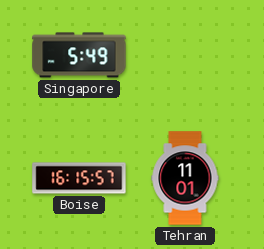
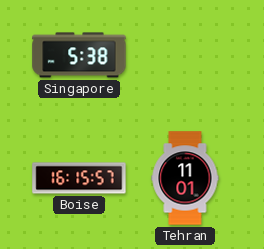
Singapore: 5:49 -> 5:38
